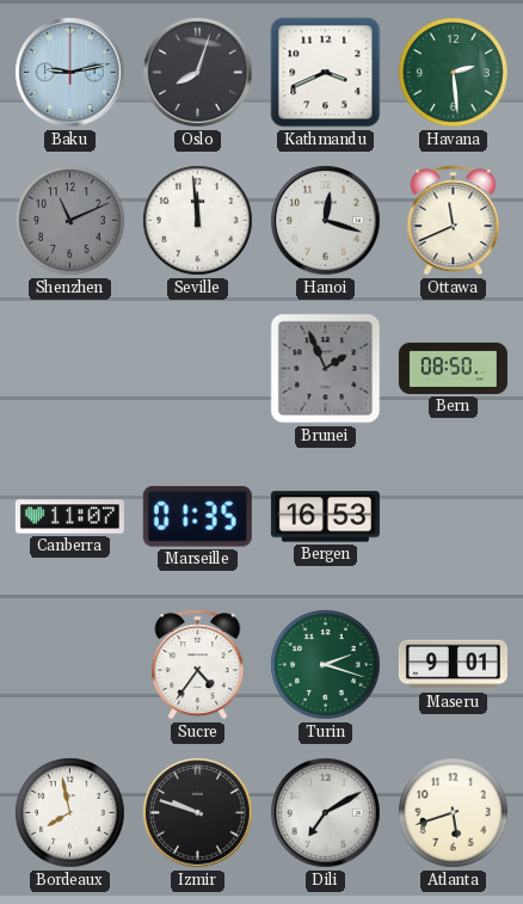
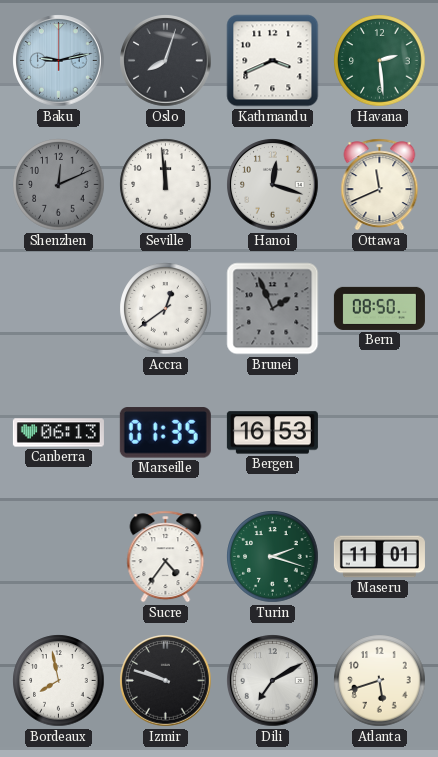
Shenzhen: 11:11 -> 12:11
Accra: none -> 12:39
Canberra: 11:07 -> 06:13
Maseru: 9:01 -> 11:01
